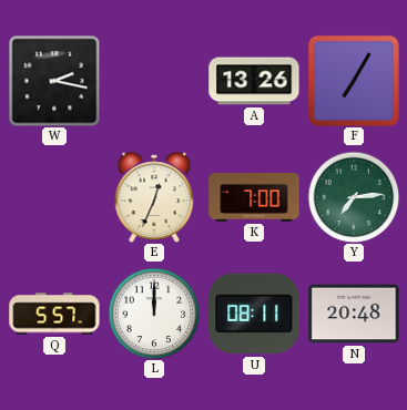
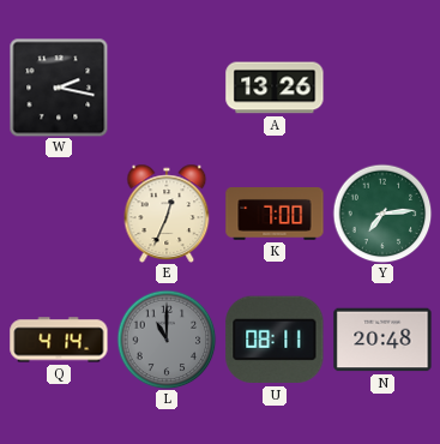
F: 7:05 -> none
Q: 5:57 -> 4:14
L: 12:00 -> 11:00
L dial: white -> grey
